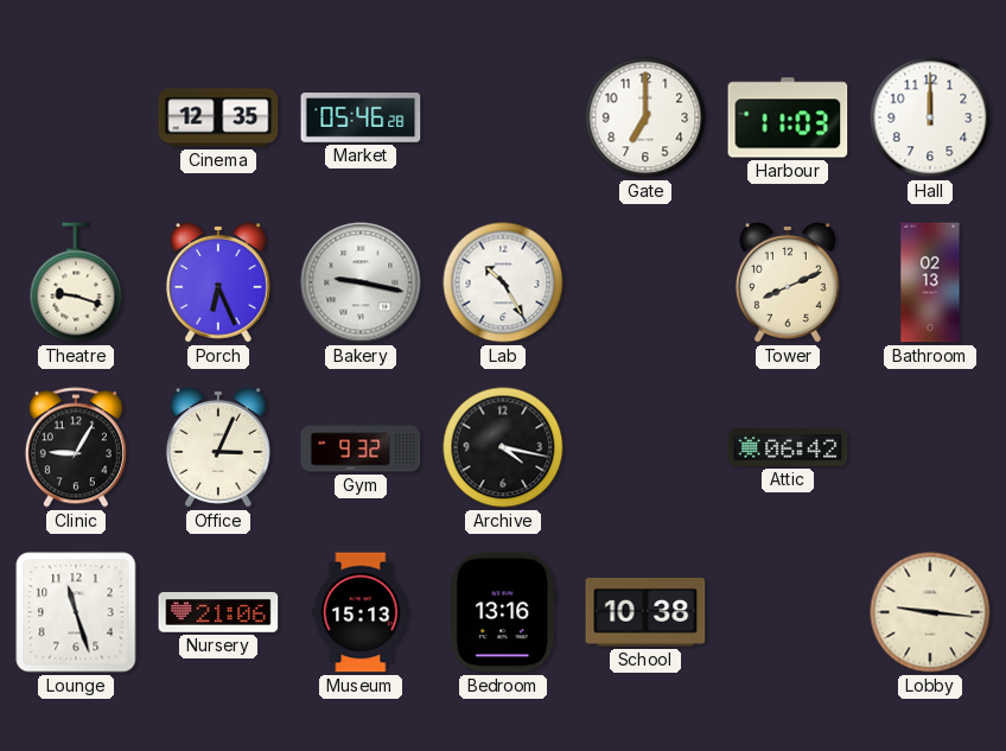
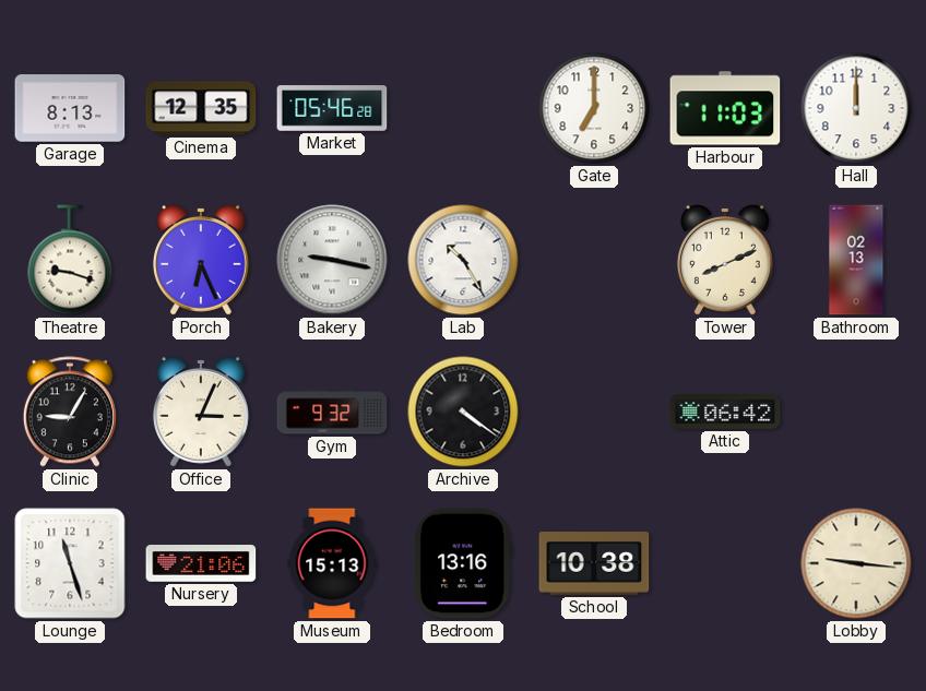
Garage: none -> 8:13
Archive: 4:17 -> 4:21
